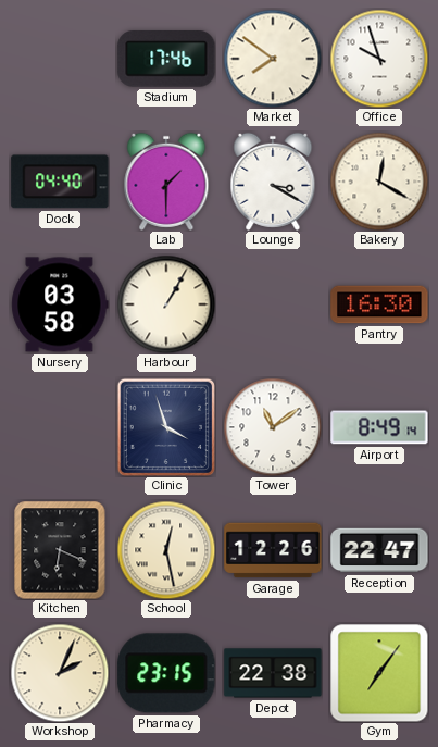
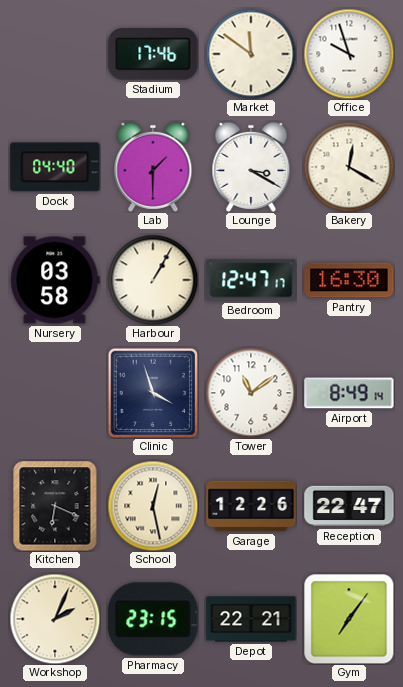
Market: 7:51 -> 11:51
Bedroom: none -> 12:47
Depot: 22:38 -> 22:21
